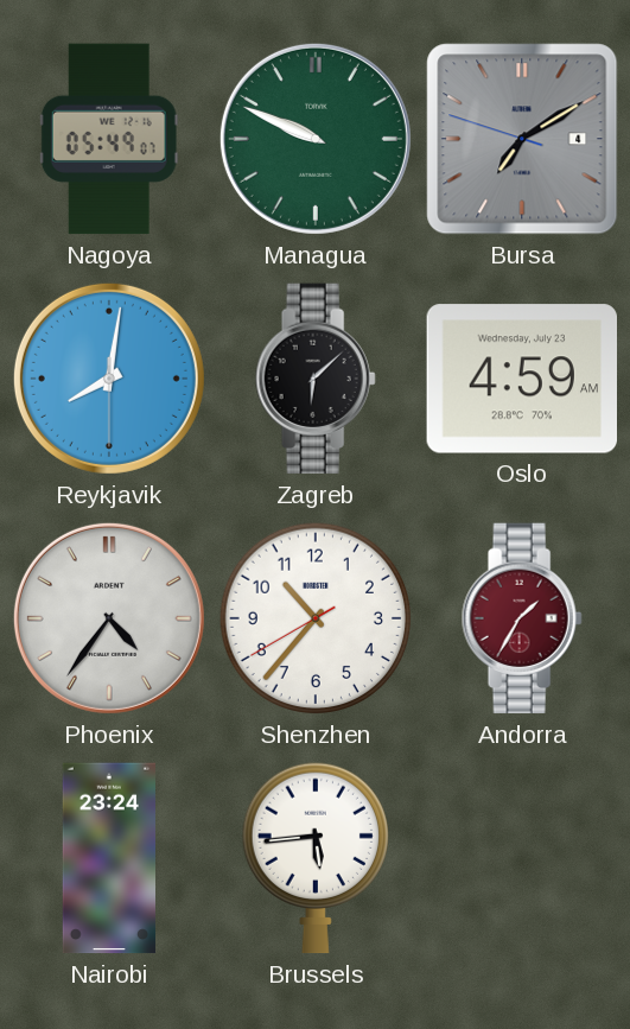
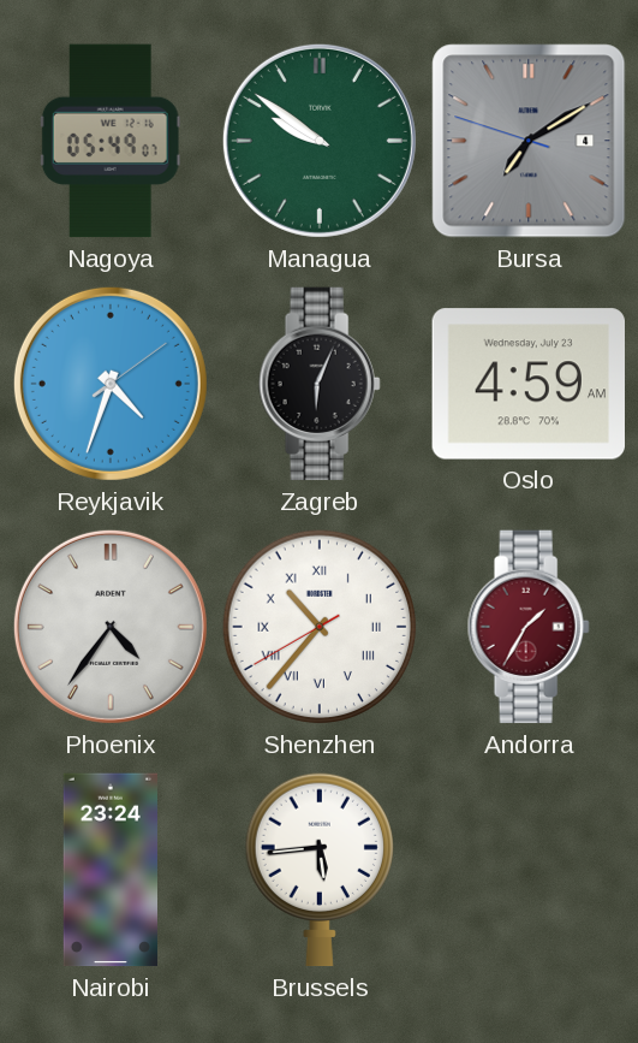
Managua: 9:49 -> 9:51
Reykjavik: 8:01 -> 4:33
Zagreb: 6:08 -> 6:04
Shenzhen numerals: Arabic -> Roman
